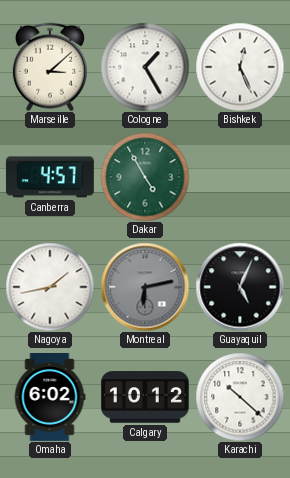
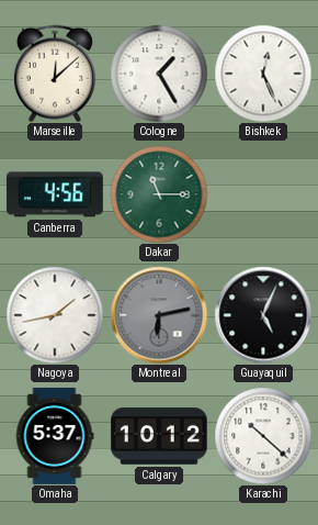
Marseille: 3:08 -> 12:08
Canberra: 4:57 -> 4:56
Dakar: 4:55 -> 11:15
Omaha: 6:02 -> 5:37
